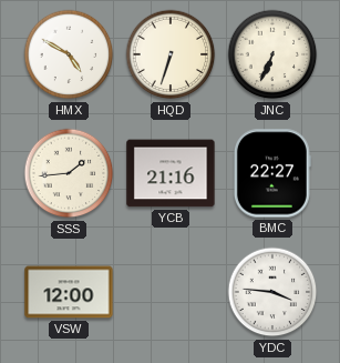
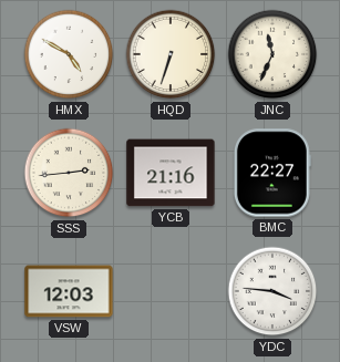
JNC: 6:34 -> 11:34
SSS: 1:44 -> 2:44
VSW: 12:00 -> 12:03
